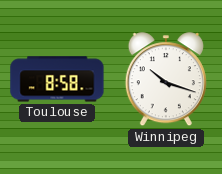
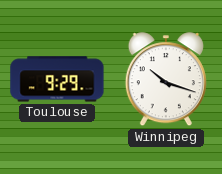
Toulouse: 8:58 -> 9:29
